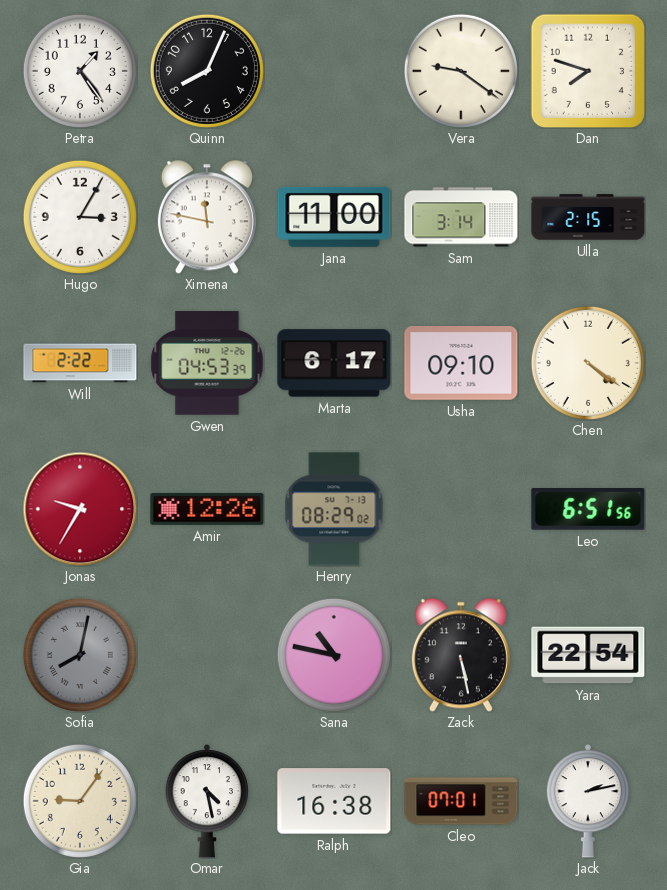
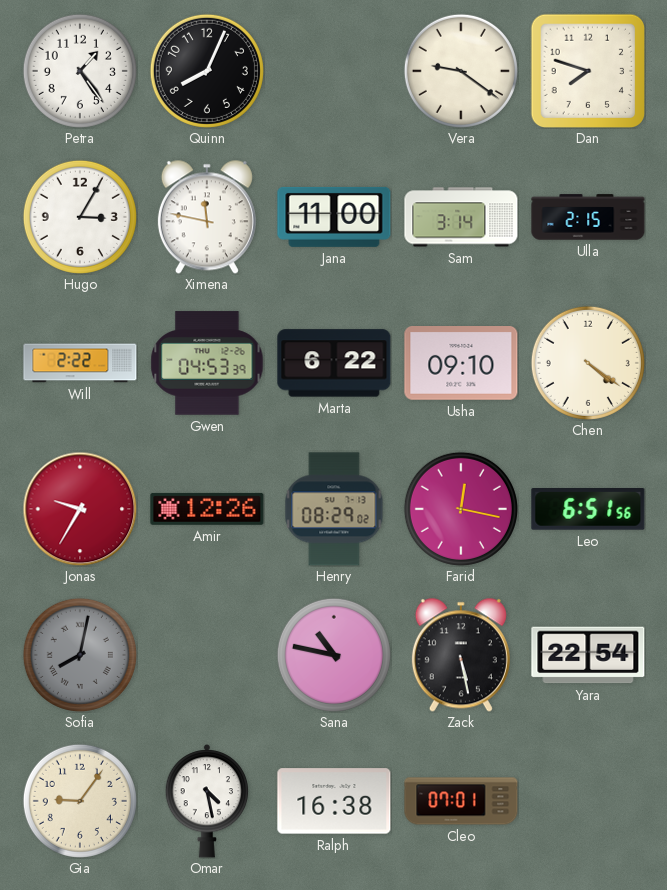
Marta: 6:17 -> 6:22
Farid: none -> 12:17
Jack: 2:13 -> none
